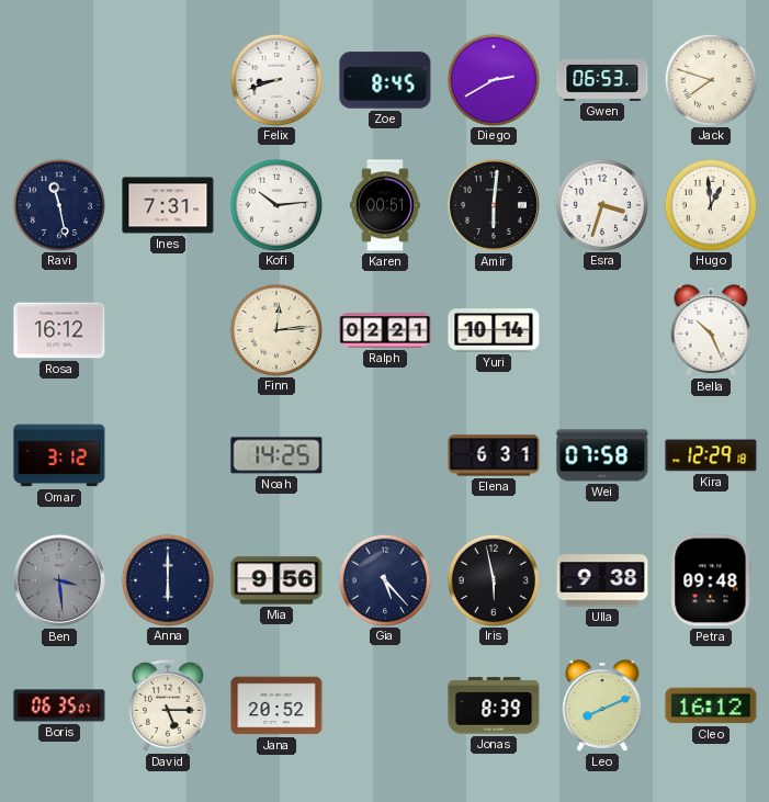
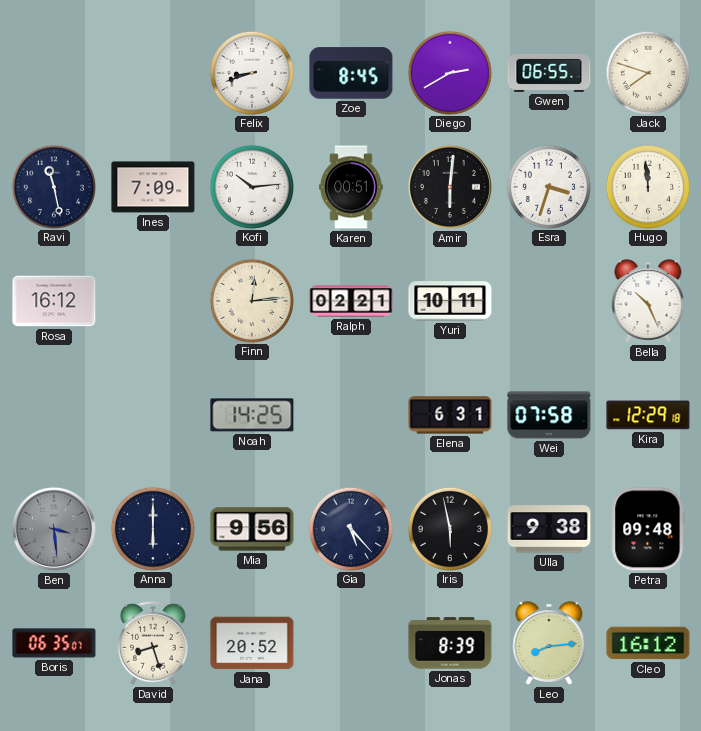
Gwen: 06:53 -> 06:55
Ines: 7:31 -> 7:09
Hugo: 12:59 -> 11:59
Yuri: 10:14 -> 10:11
Omar: 3:12 -> none
David: 5:15 -> 8:27
Leo: 8:11 -> 8:14
